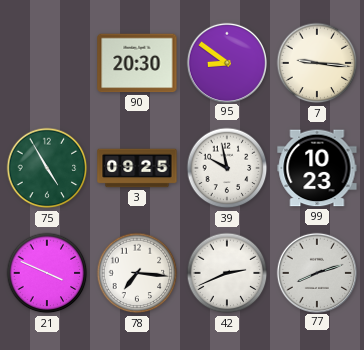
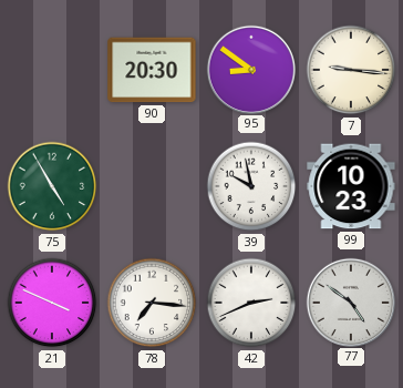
3: 09:25 -> none
77: 8:12 -> 4:51
